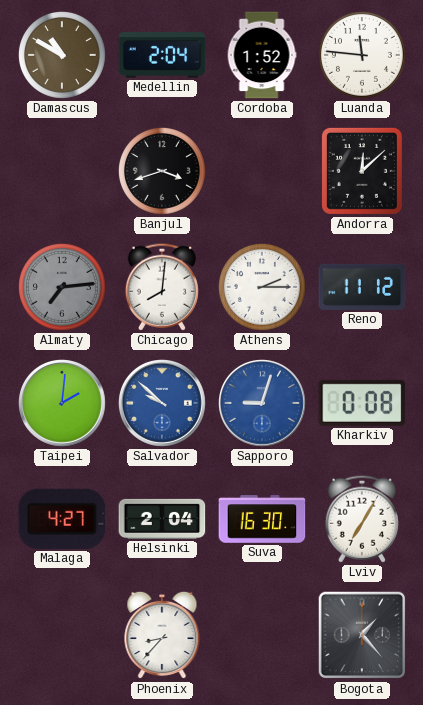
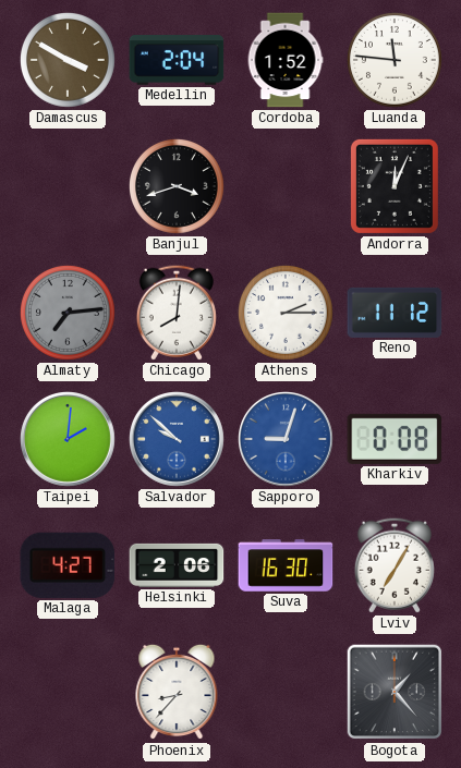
Damascus: 10:50 -> 3:50
Andorra: 12:08 -> 12:04
Helsinki: 2:04 -> 2:06
